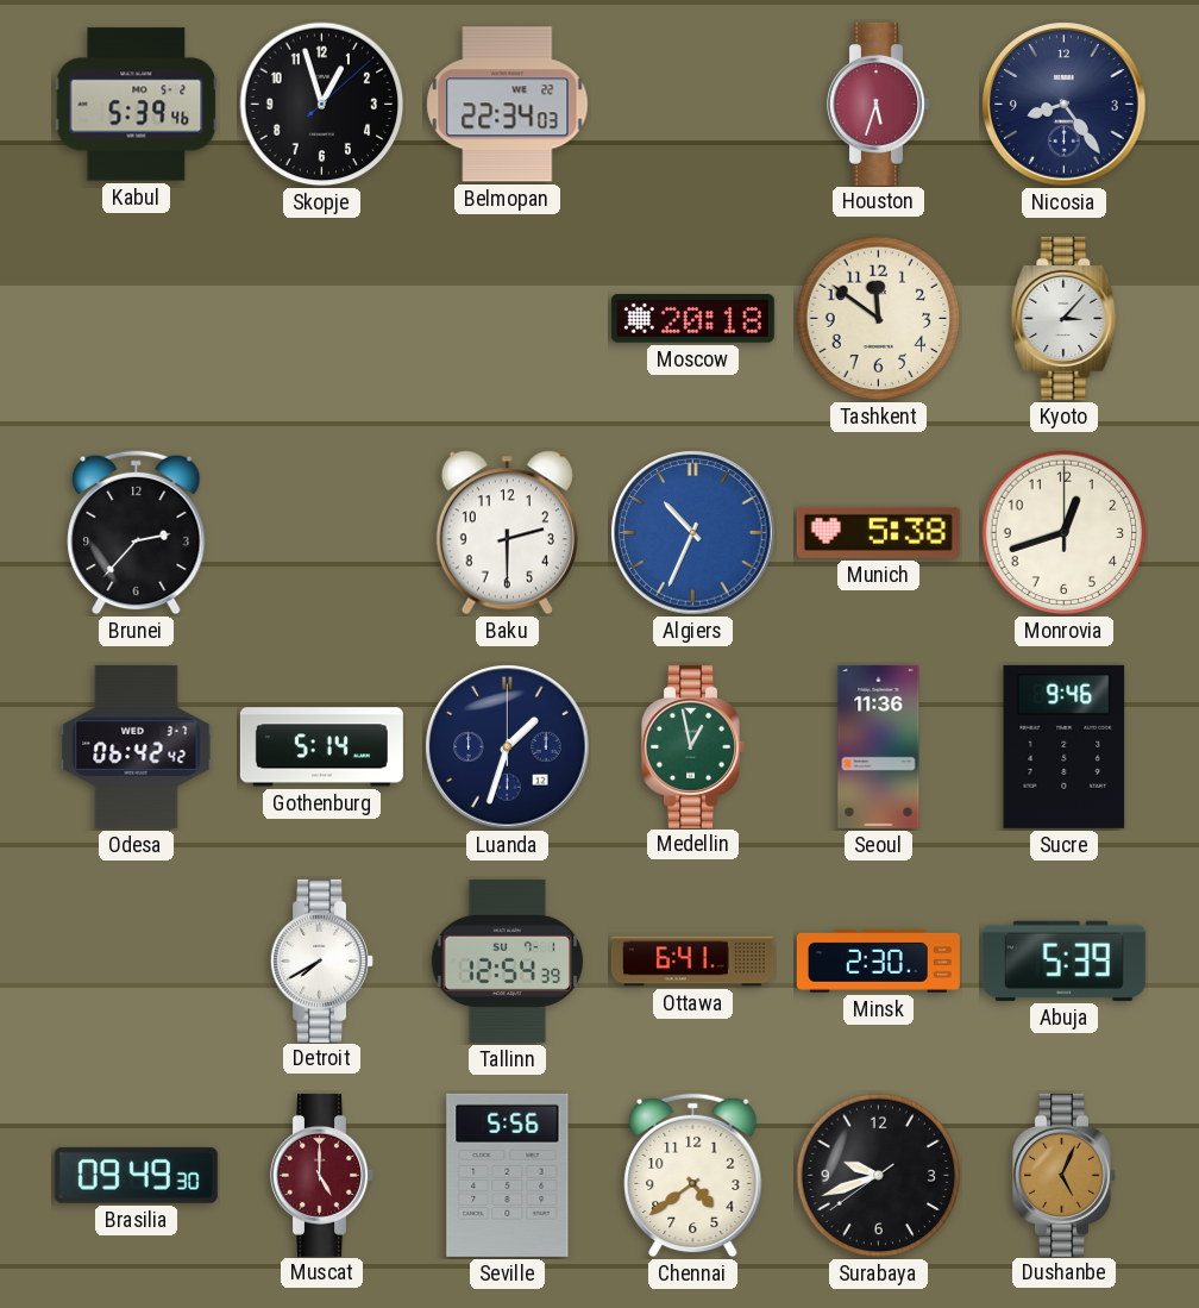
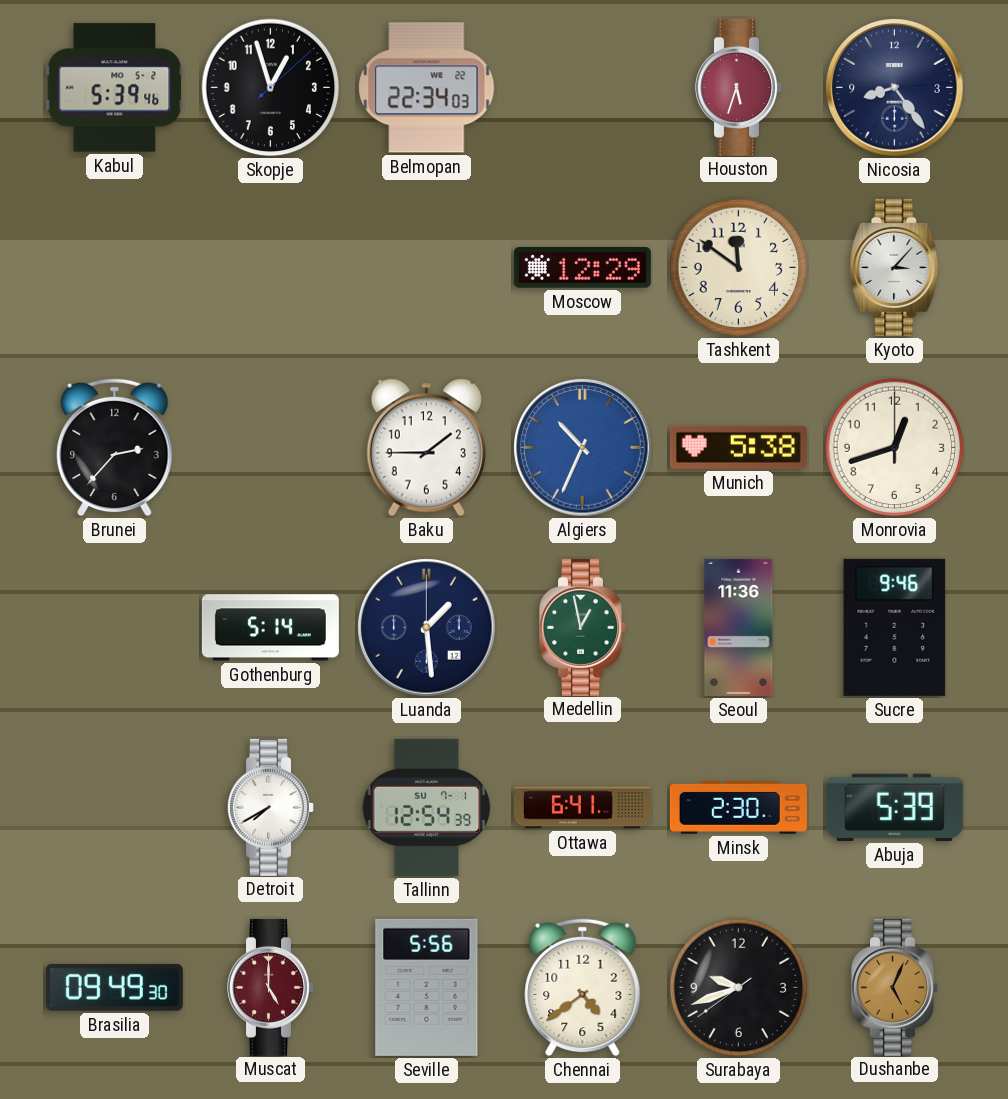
Moscow: 20:18 -> 12:29
Baku: 2:30 -> 1:45
Odesa: 06:42 -> none
Luanda: 1:33 -> 1:29
